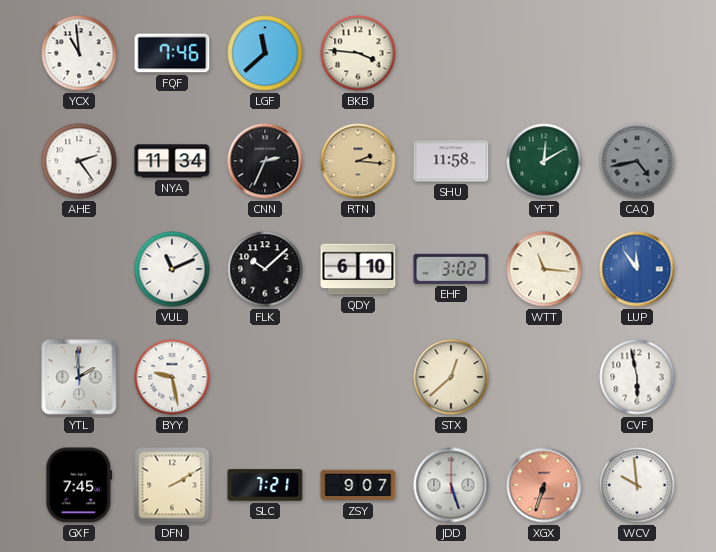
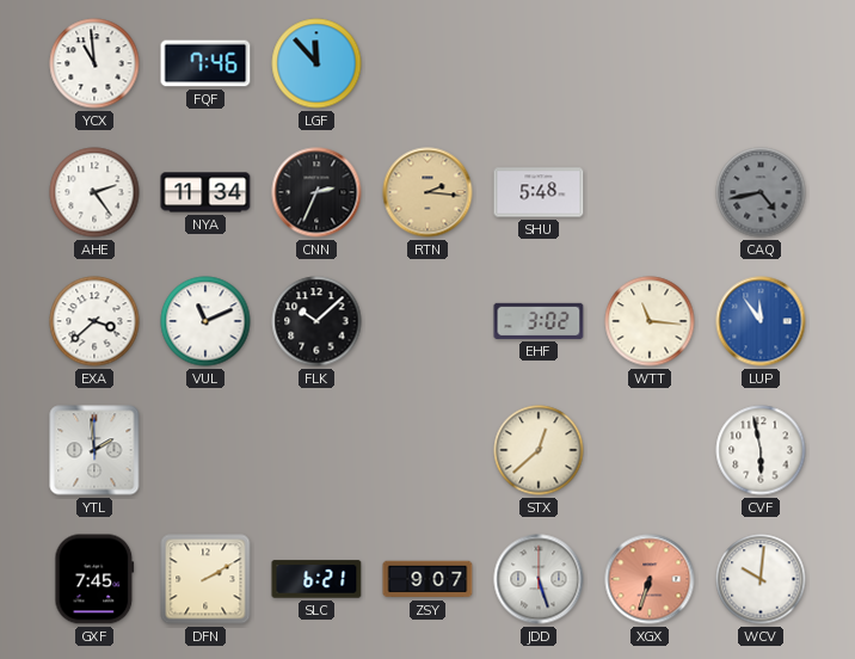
LGF: 11:38 -> 11:53
BKB: 3:46 -> none
SHU: 11:58 -> 5:48
YFT: 12:10 -> none
EXA: none -> 3:38
QDY: 6:10 -> none
BYY: 9:28 -> none
SLC: 7:21 -> 6:21
WCV: 9:59 -> 10:01
